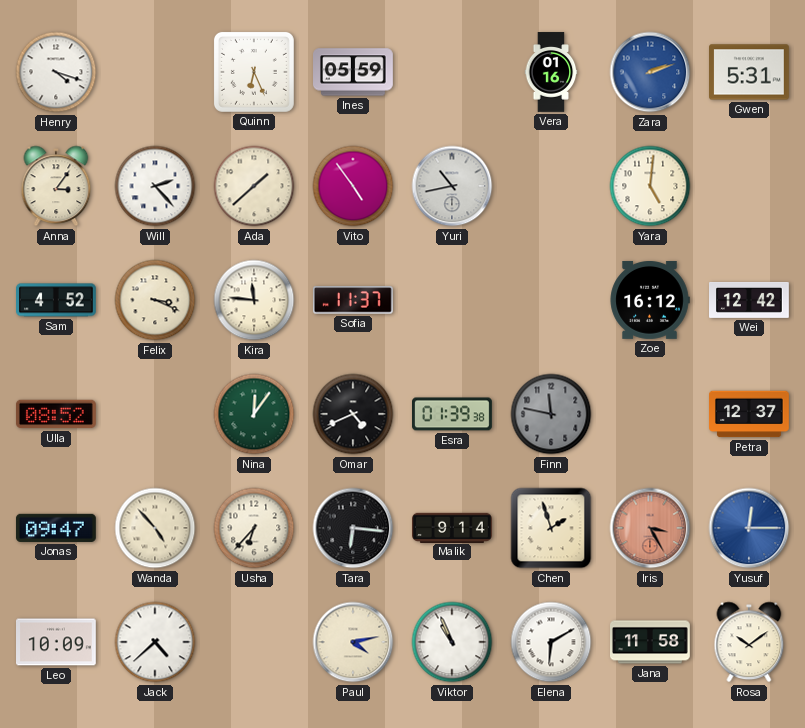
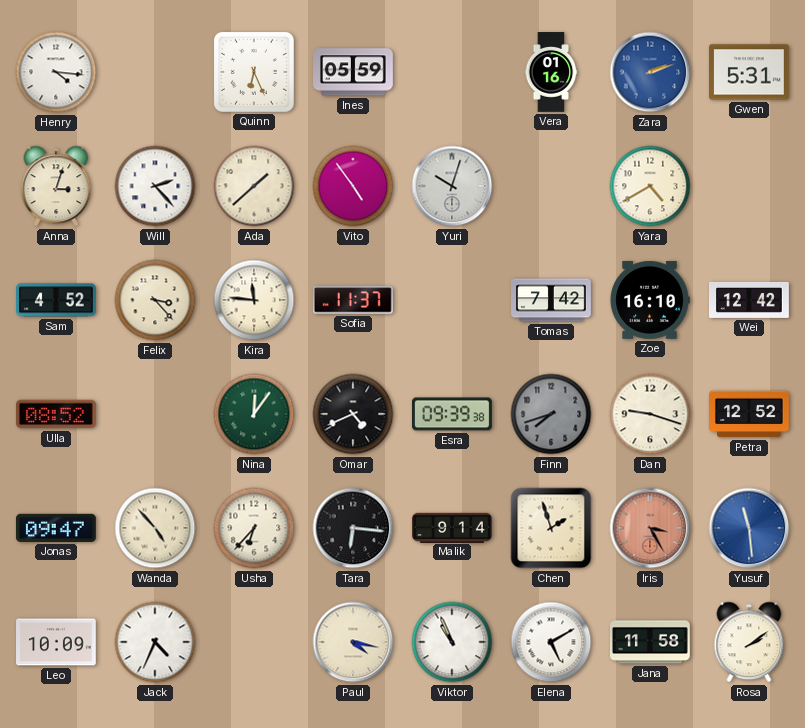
Henry: 4:18 -> 4:16
Anna: 3:06 -> 3:03
Yuri: 10:43 -> 10:03
Yara: 5:01 -> 4:40
Felix: 3:19 -> 3:23
Tomas: none -> 7:42
Zoe: 16:12 -> 16:10
Esra: 01:39 -> 09:39
Finn: 11:47 -> 7:42
Dan: none -> 9:18
Petra: 12:37 -> 12:52
Yusuf: 12:15 -> 11:29
Jack: 4:38 -> 4:34
Paul: 4:13 -> 4:17
Elena: 6:10 -> 5:10
Rosa: 10:09 -> 2:09
